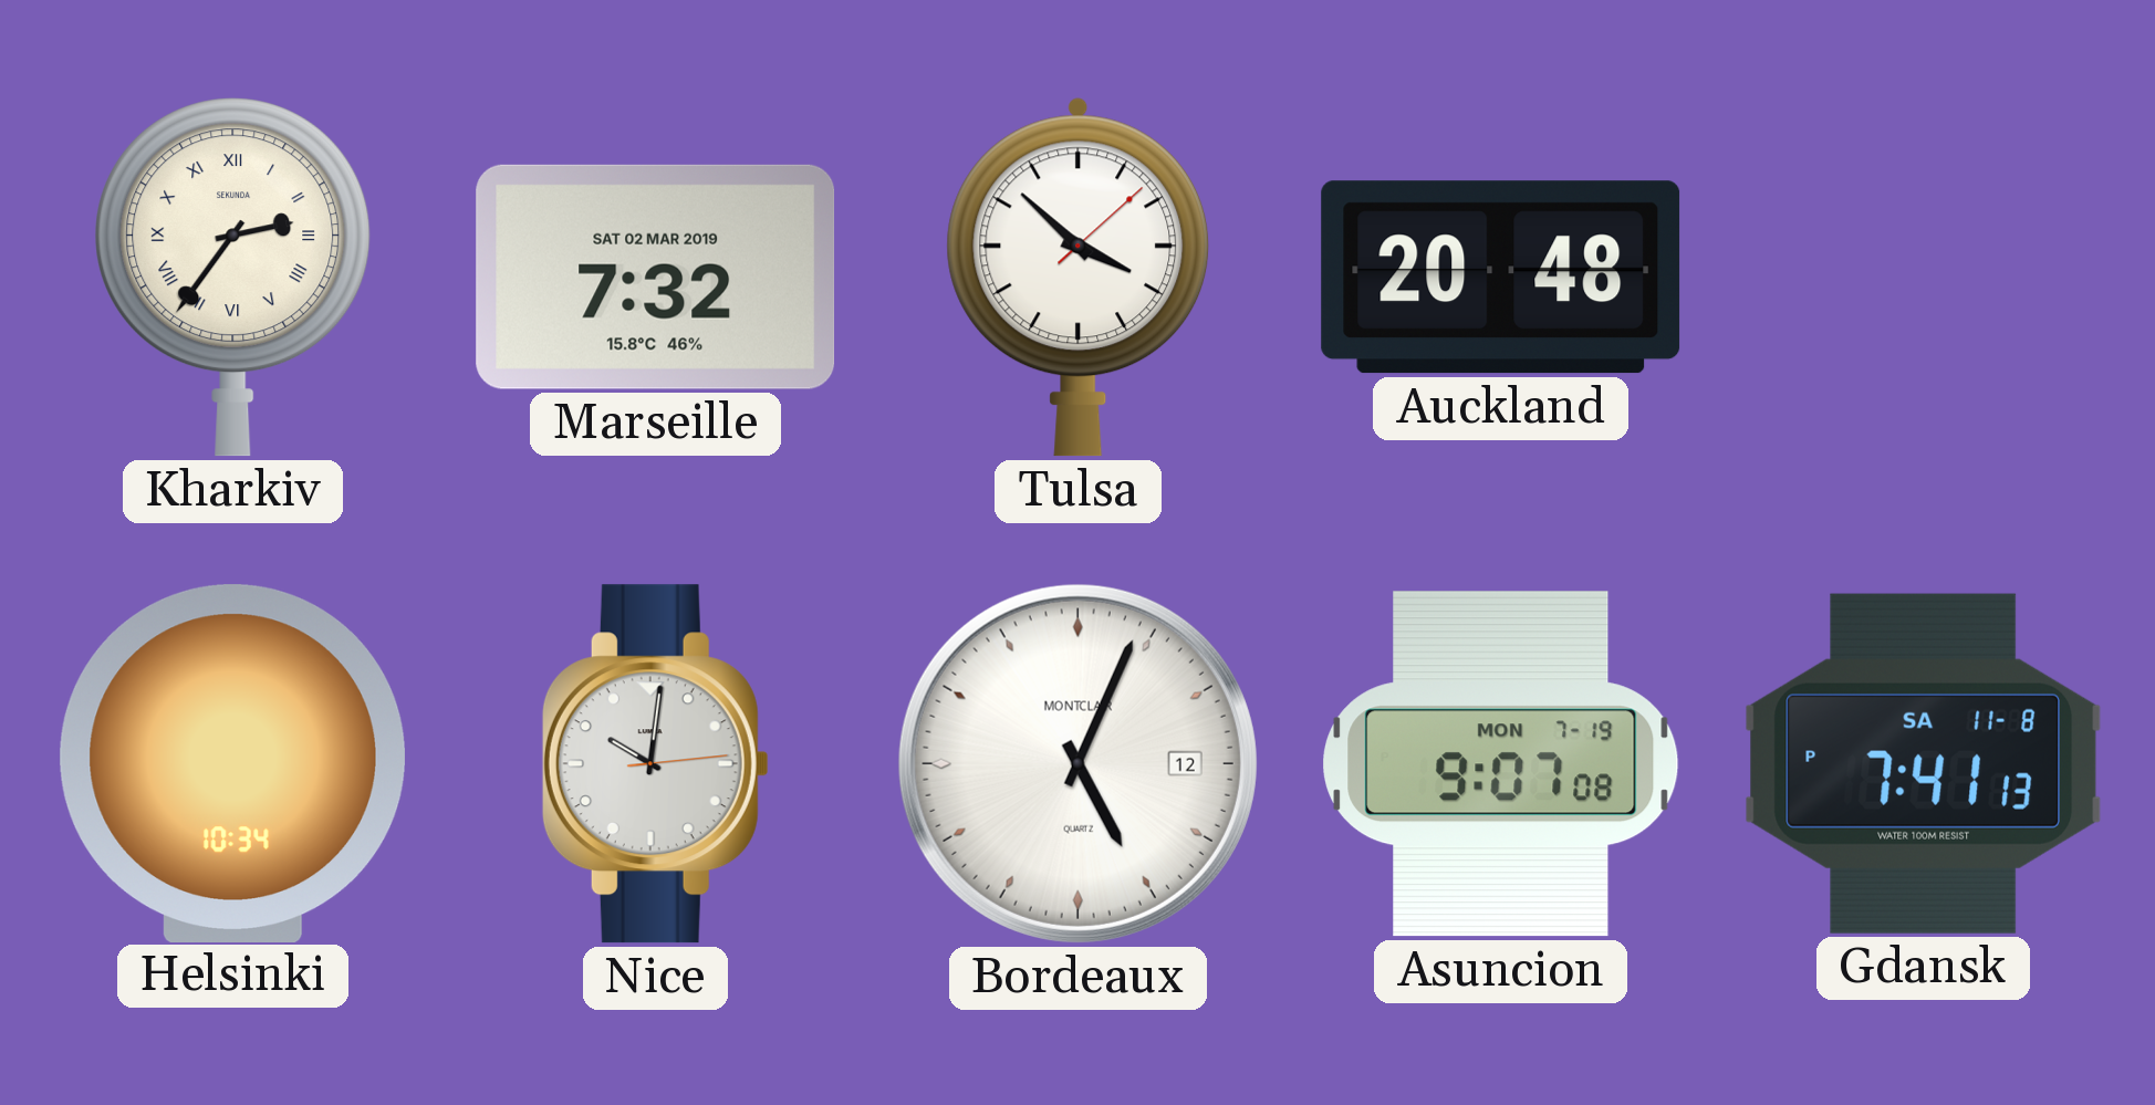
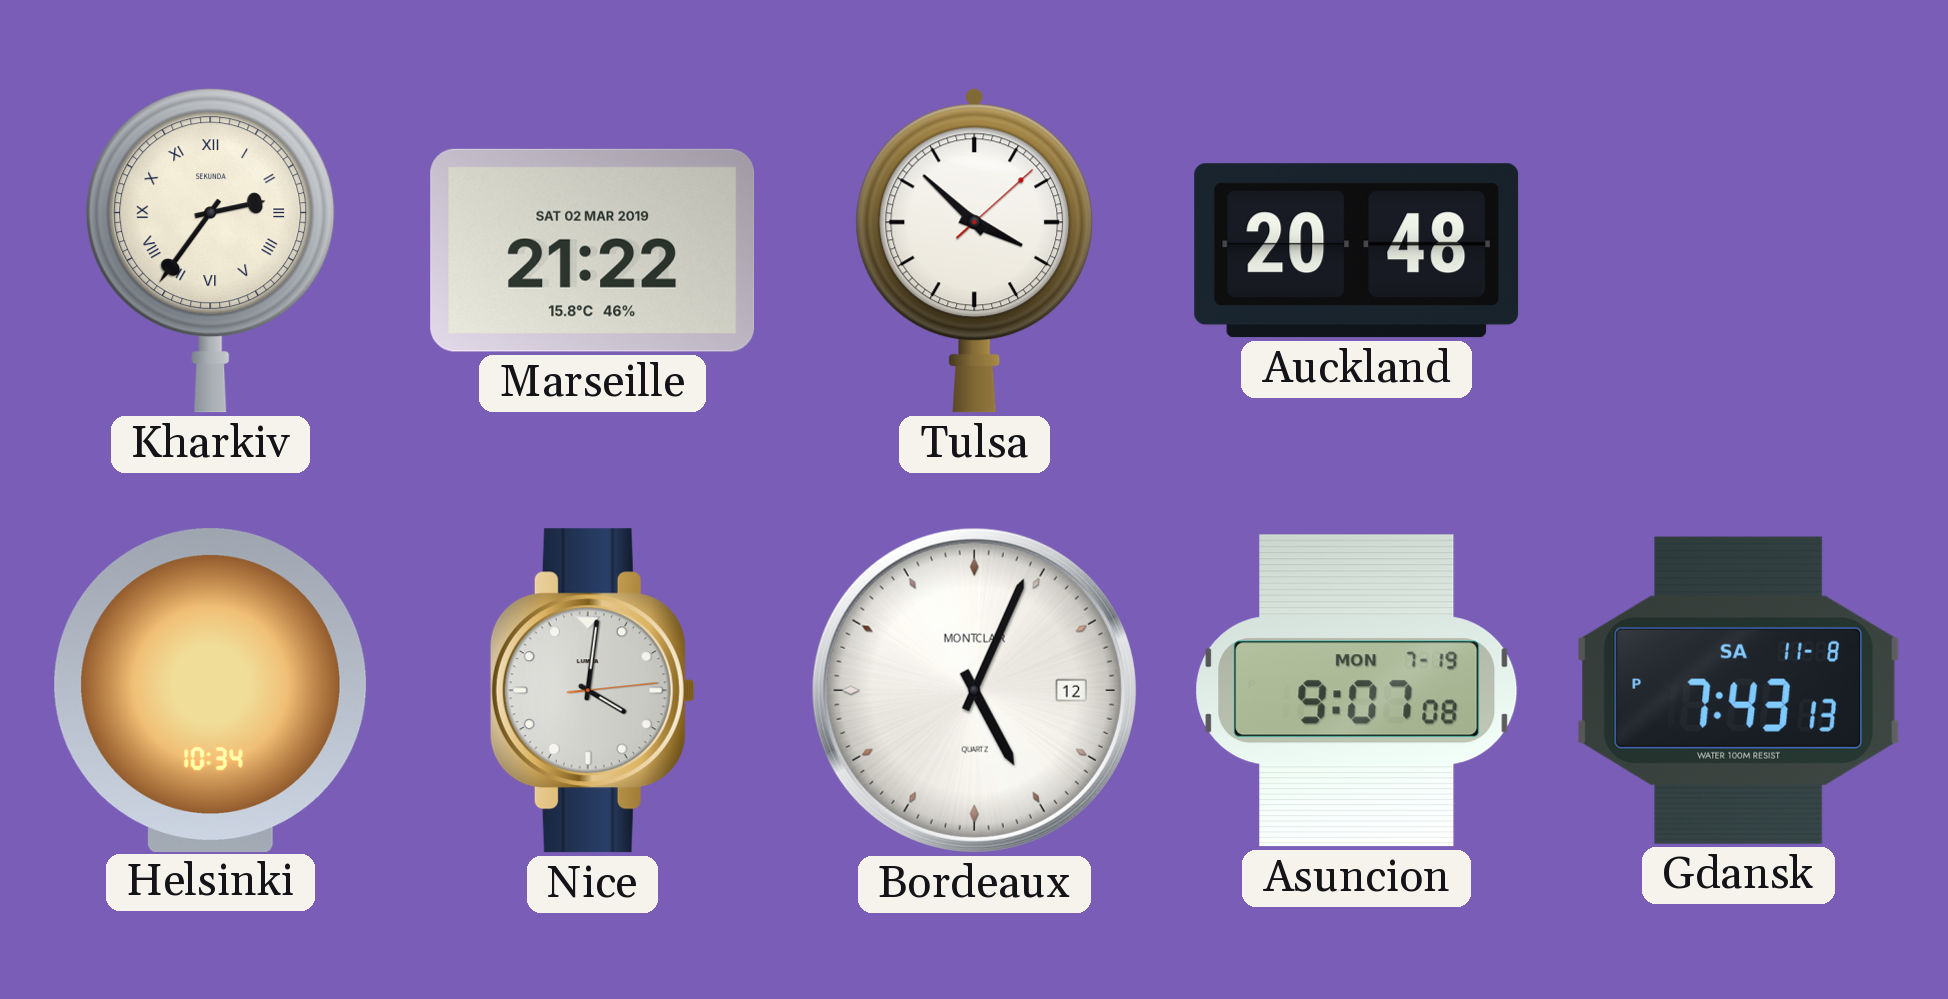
Marseille: 7:32 -> 21:22
Nice: 10:01 -> 4:01
Gdansk: 7:41 -> 7:43
